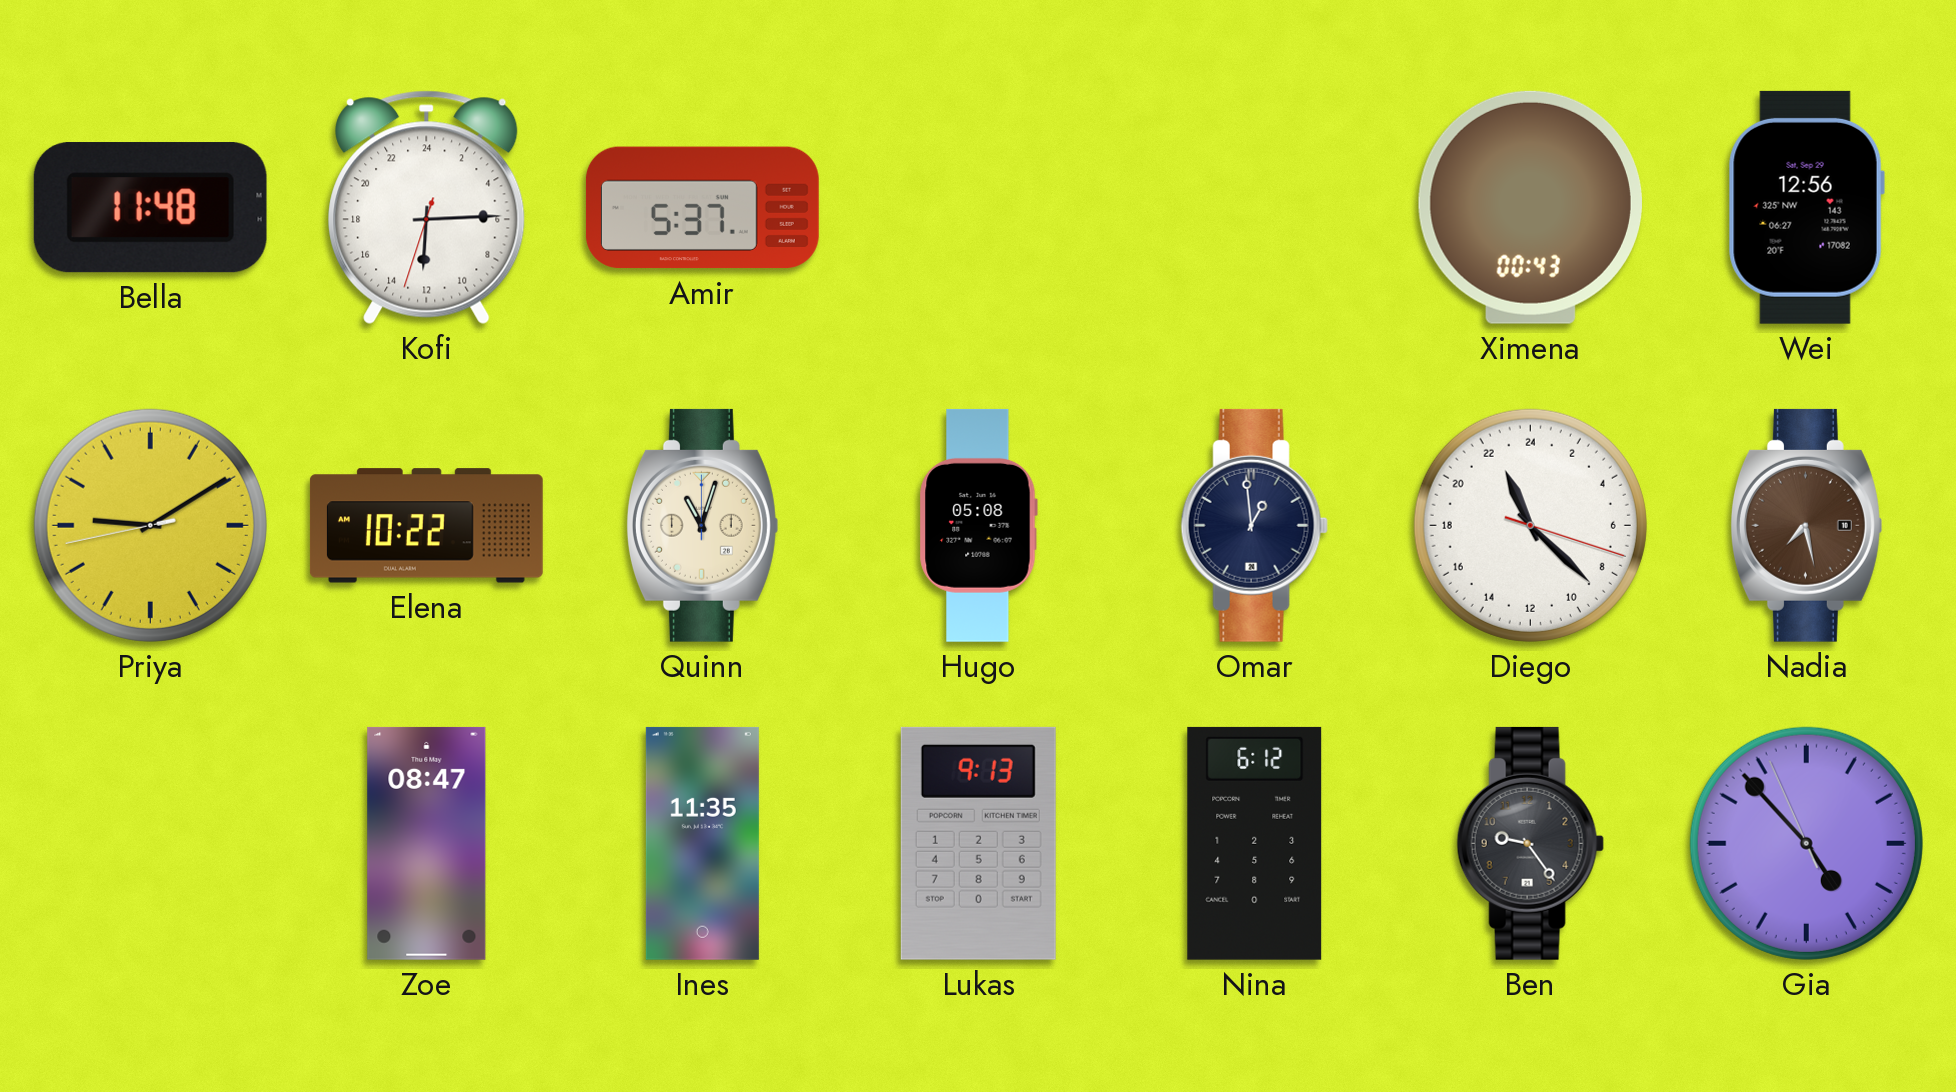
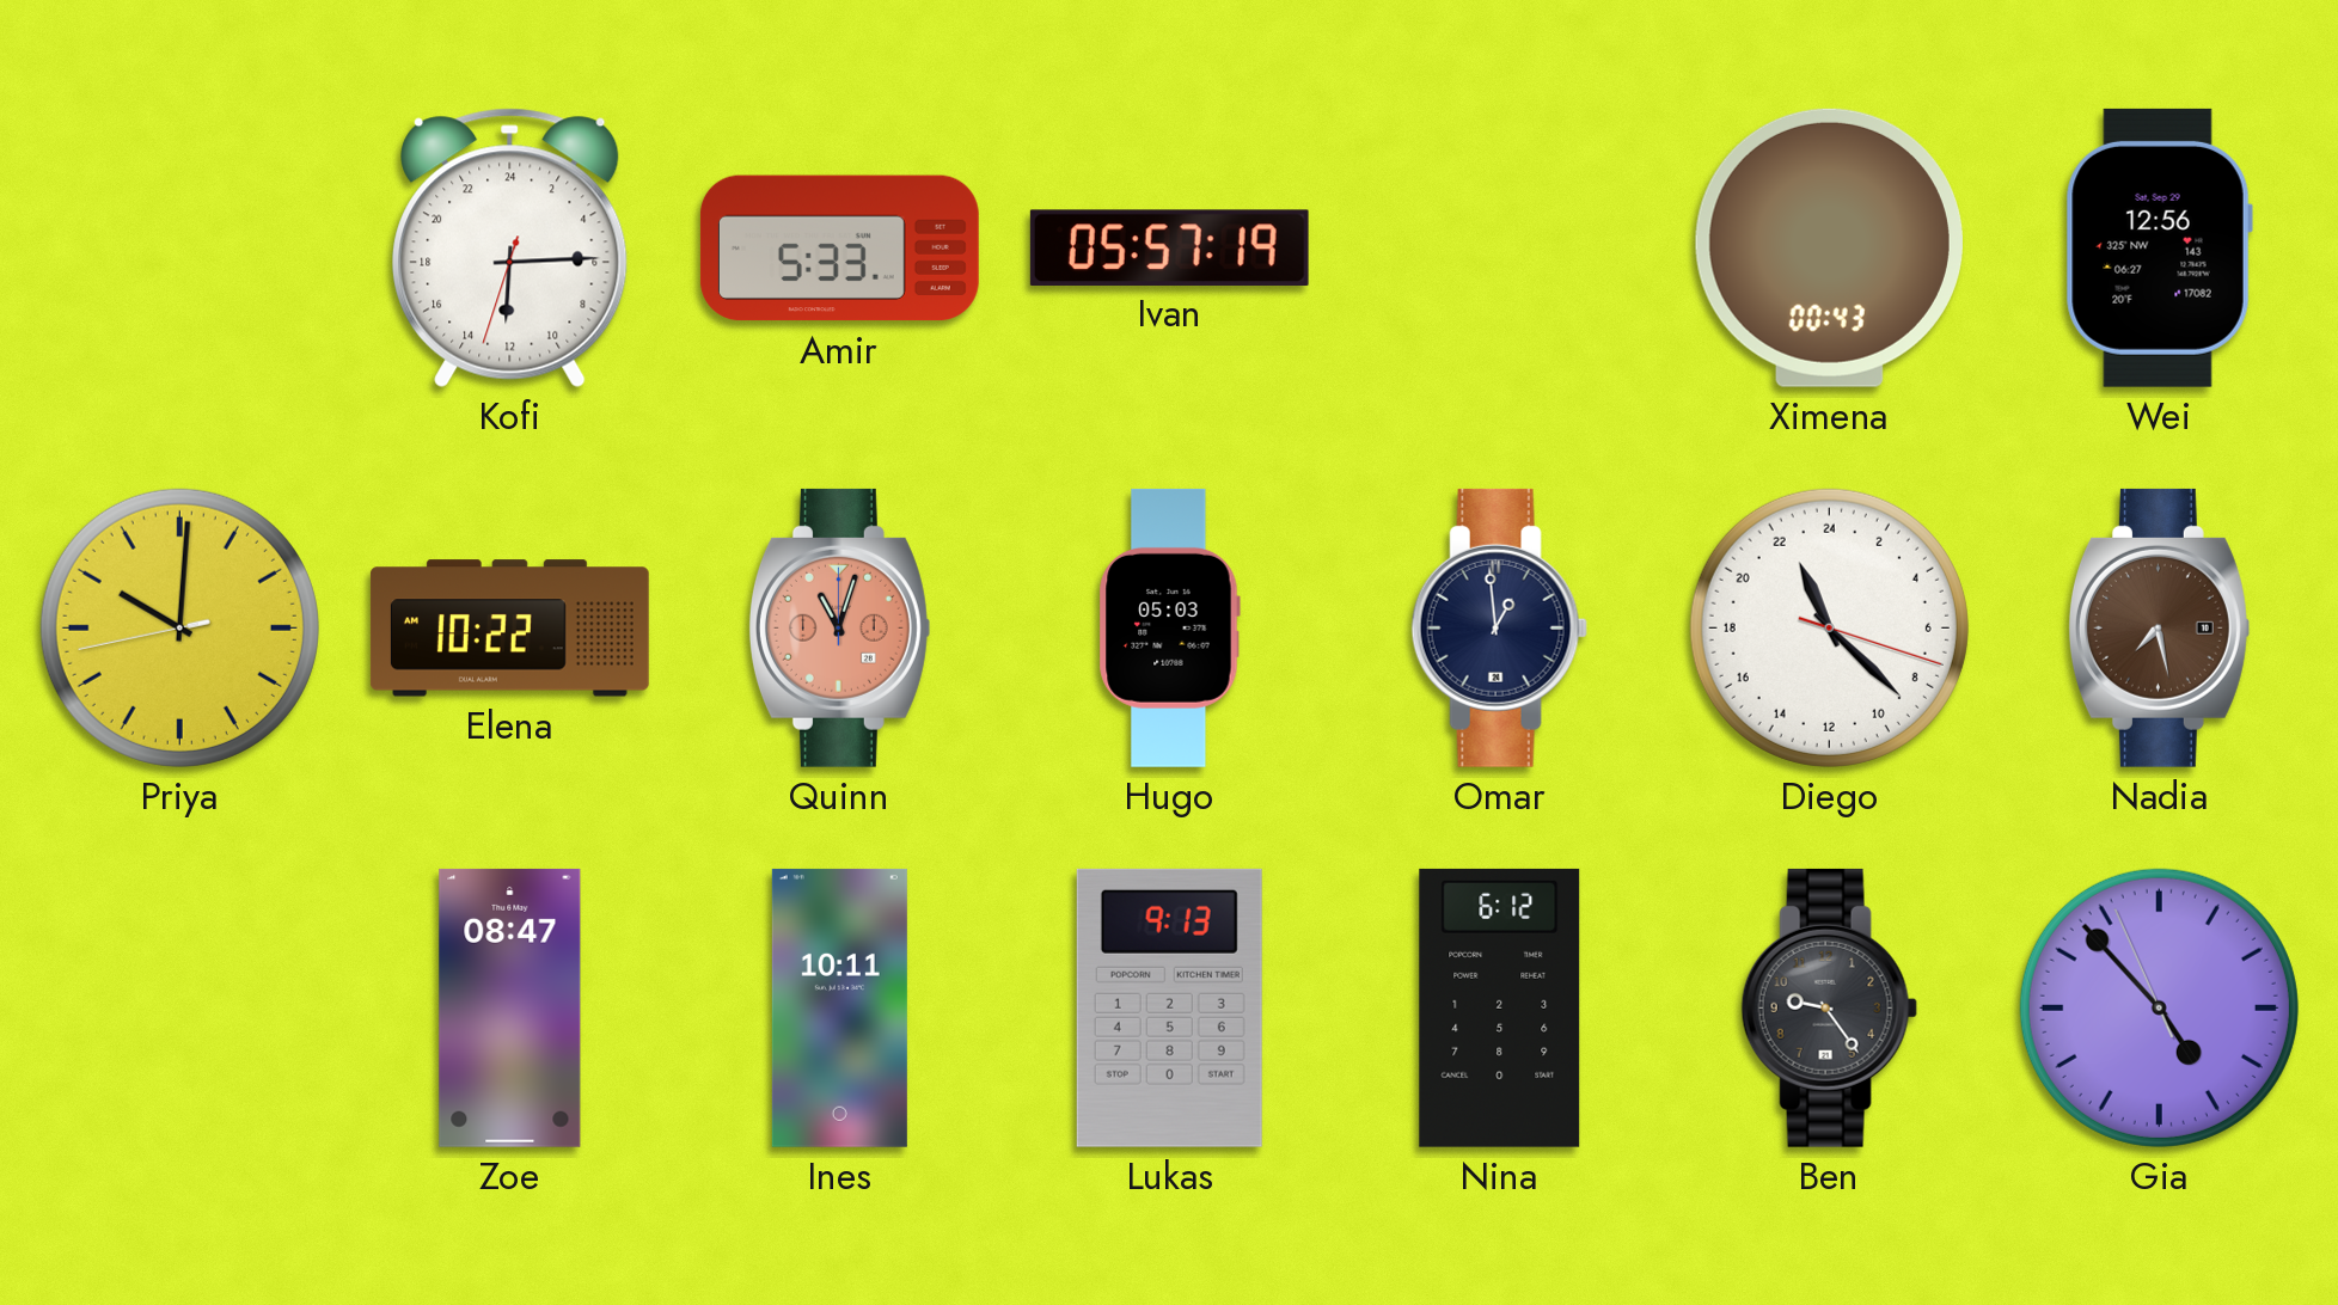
Bella: 11:48 -> none
Amir: 5:37 -> 5:33
Ivan: none -> 05:57
Priya: 9:09 -> 10:00
Quinn dial: cream -> salmon
Hugo: 05:08 -> 05:03
Ines: 11:35 -> 10:11
